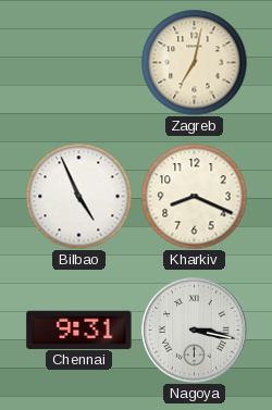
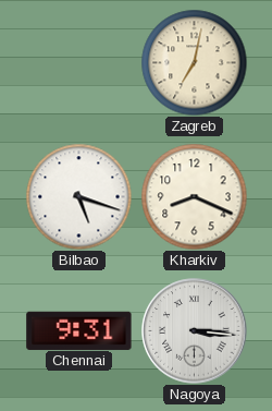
Bilbao: 4:56 -> 5:18
Nagoya: 3:17 -> 3:16
